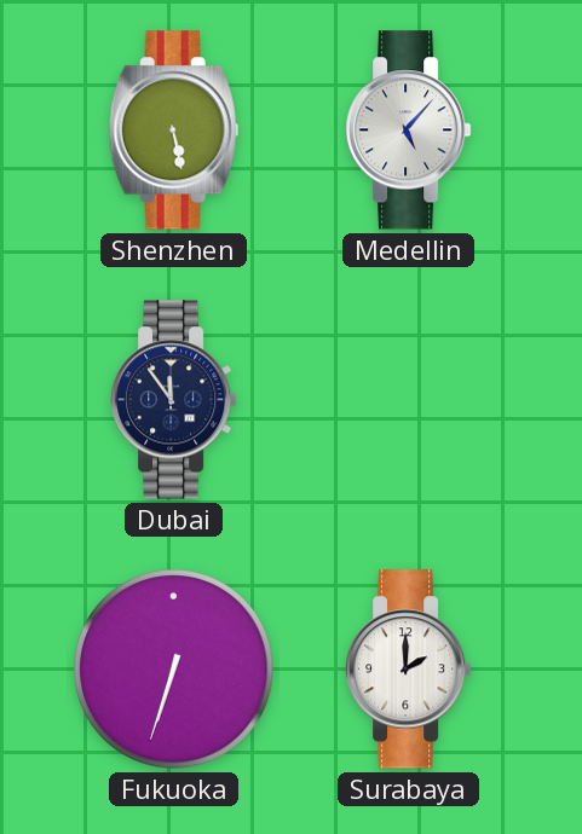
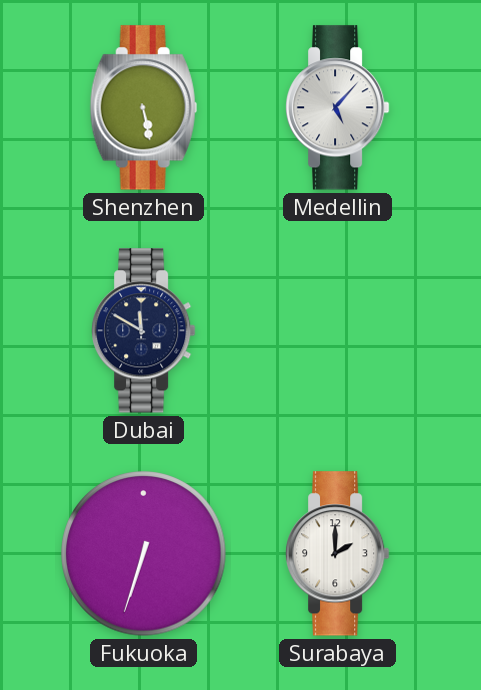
Dubai: 11:54 -> 11:50
